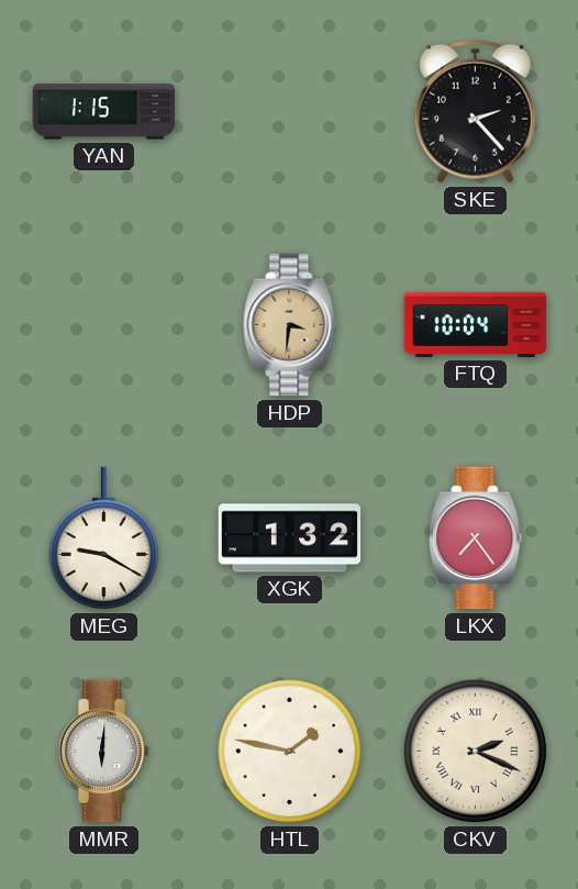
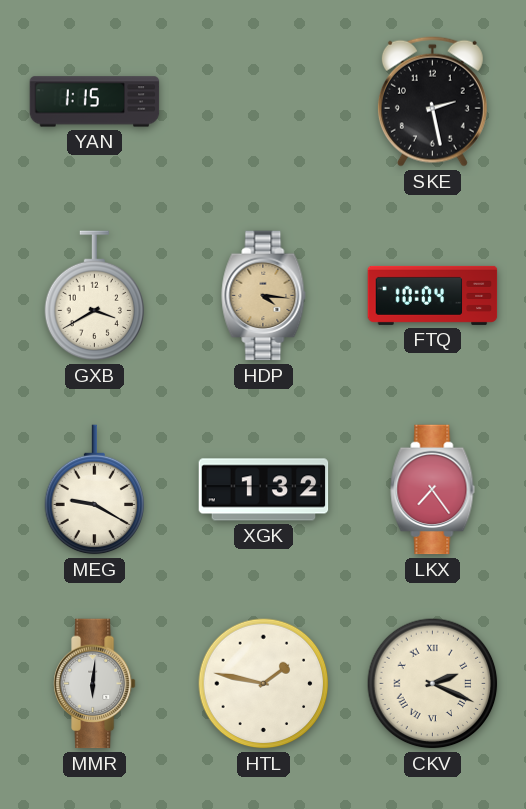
SKE: 2:23 -> 2:28
GXB: none -> 3:40
HDP: 3:31 -> 4:16
